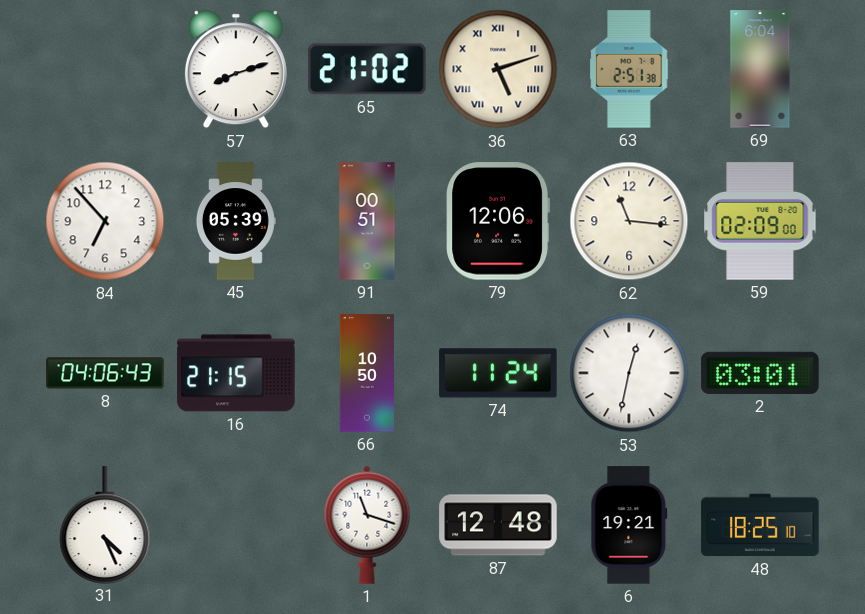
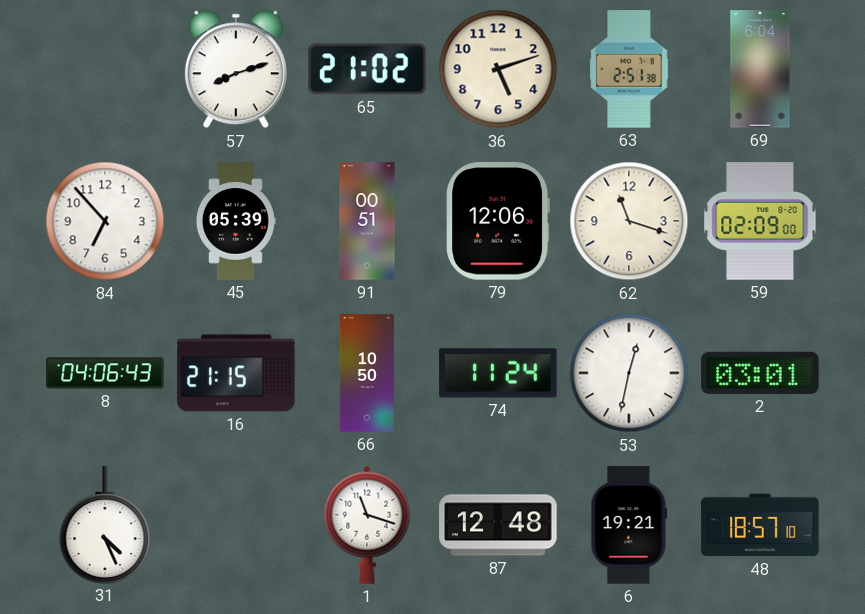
36 numerals: Roman -> Arabic
62: 11:16 -> 11:18
48: 18:25 -> 18:57
